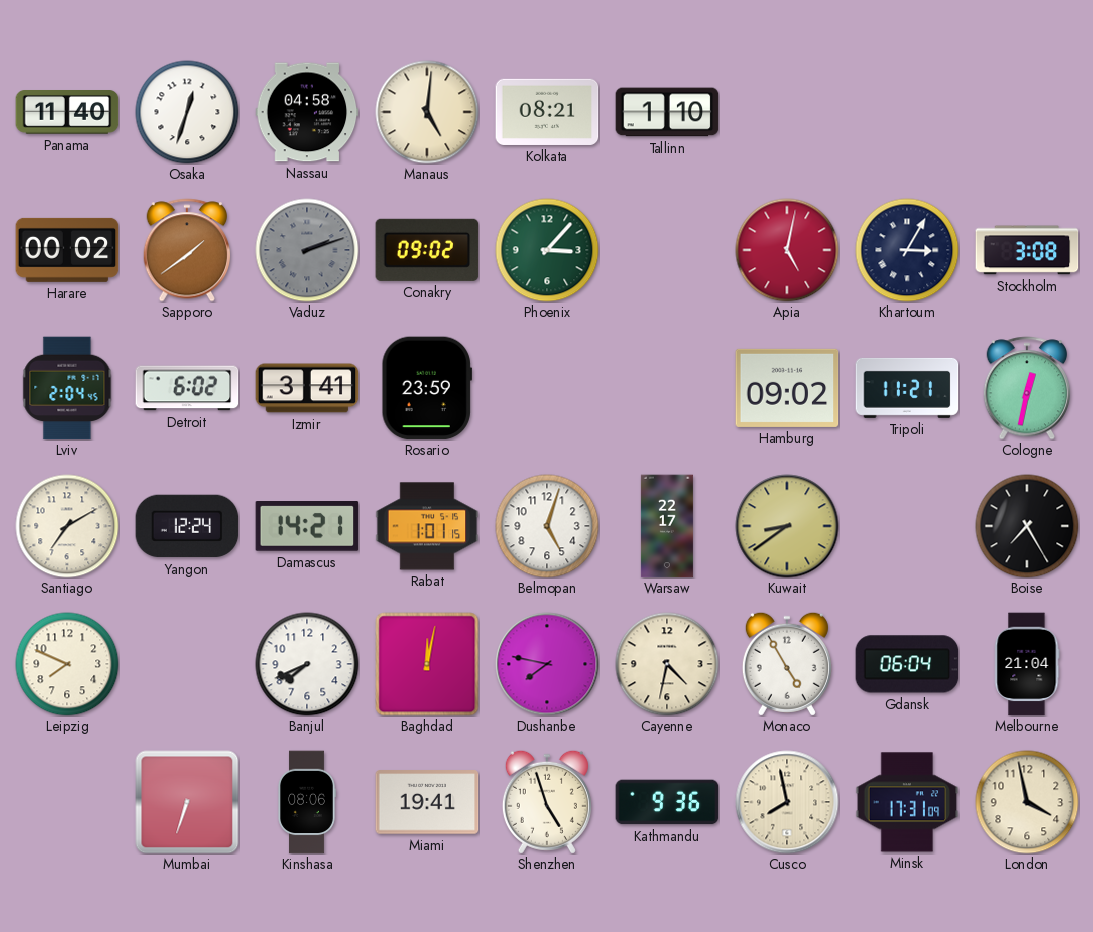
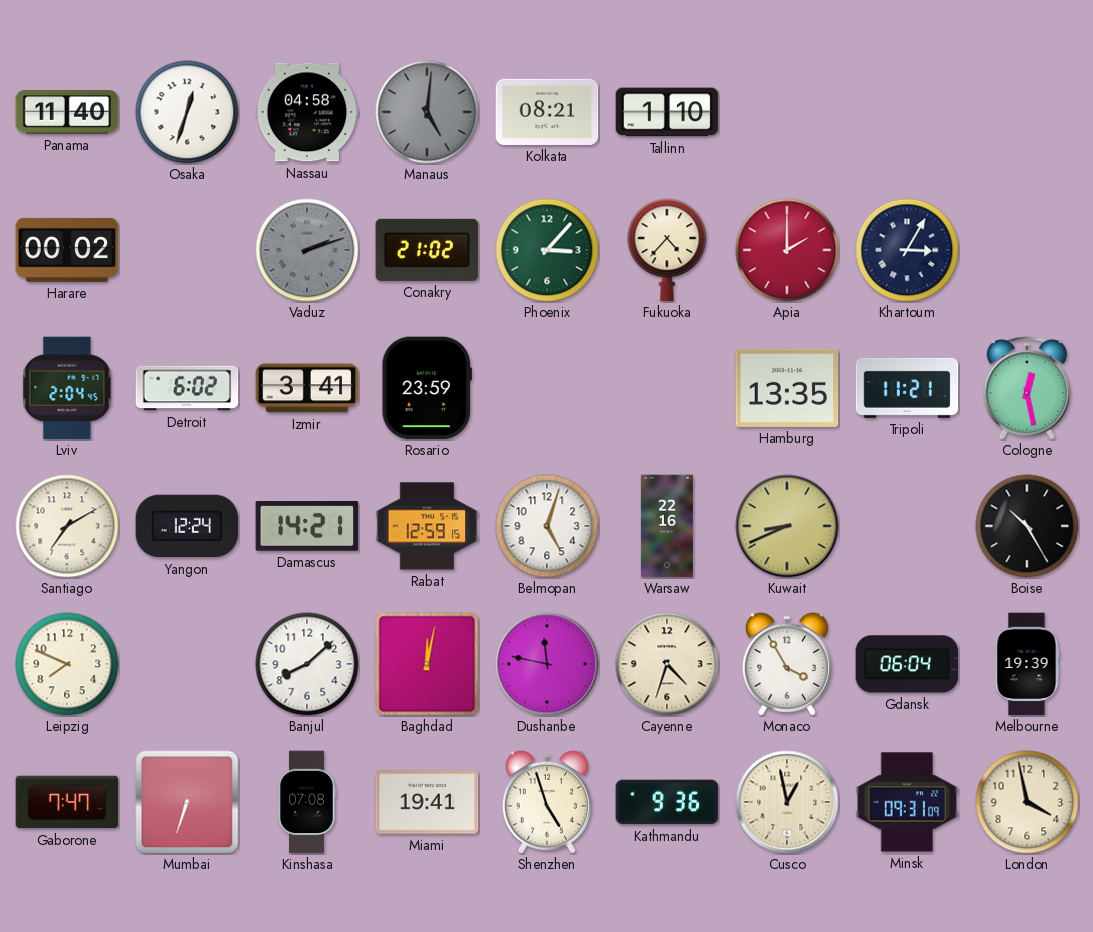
Manaus dial: cream -> grey
Sapporo: 1:39 -> none
Conakry: 09:02 -> 21:02
Fukuoka: none -> 4:37
Apia: 5:02 -> 2:00
Stockholm: 3:08 -> none
Hamburg: 09:02 -> 13:35
Cologne: 12:32 -> 12:28
Rabat: 1:01 -> 12:59
Warsaw: 22:17 -> 22:16
Kuwait: 8:39 -> 8:41
Boise: 7:25 -> 10:25
Banjul: 7:41 -> 8:08
Dushanbe: 7:47 -> 11:47
Cayenne: 4:32 -> 4:33
Monaco: 4:55 -> 3:55
Melbourne: 21:04 -> 19:39
Gaborone: none -> 7:47
Kinshasa: 08:06 -> 07:08
Cusco: 7:58 -> 12:58
Minsk: 17:31 -> 09:31
